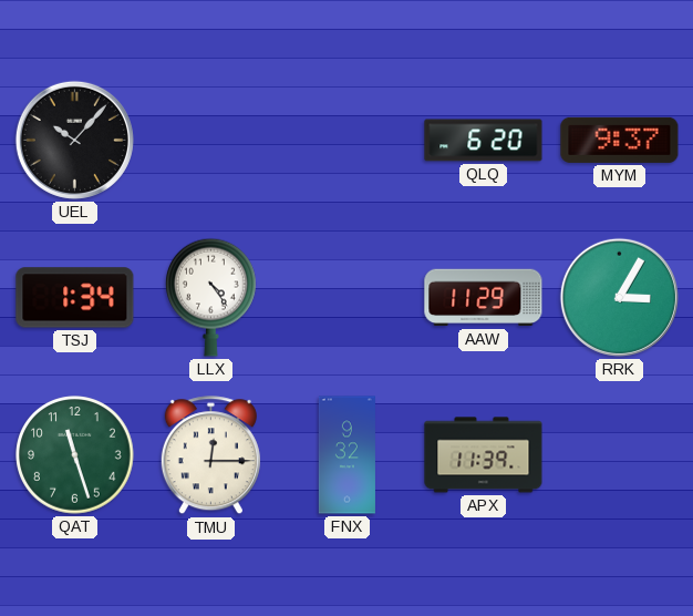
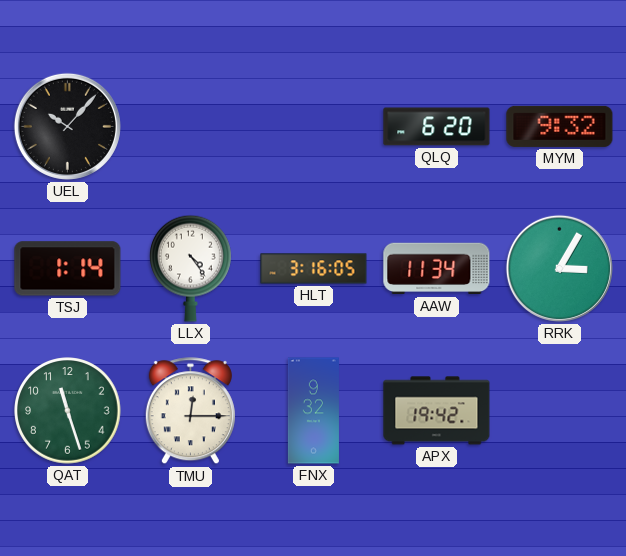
MYM: 9:37 -> 9:32
TSJ: 1:34 -> 1:14
HLT: none -> 3:16
AAW: 11:29 -> 11:34
APX: 11:39 -> 19:42
